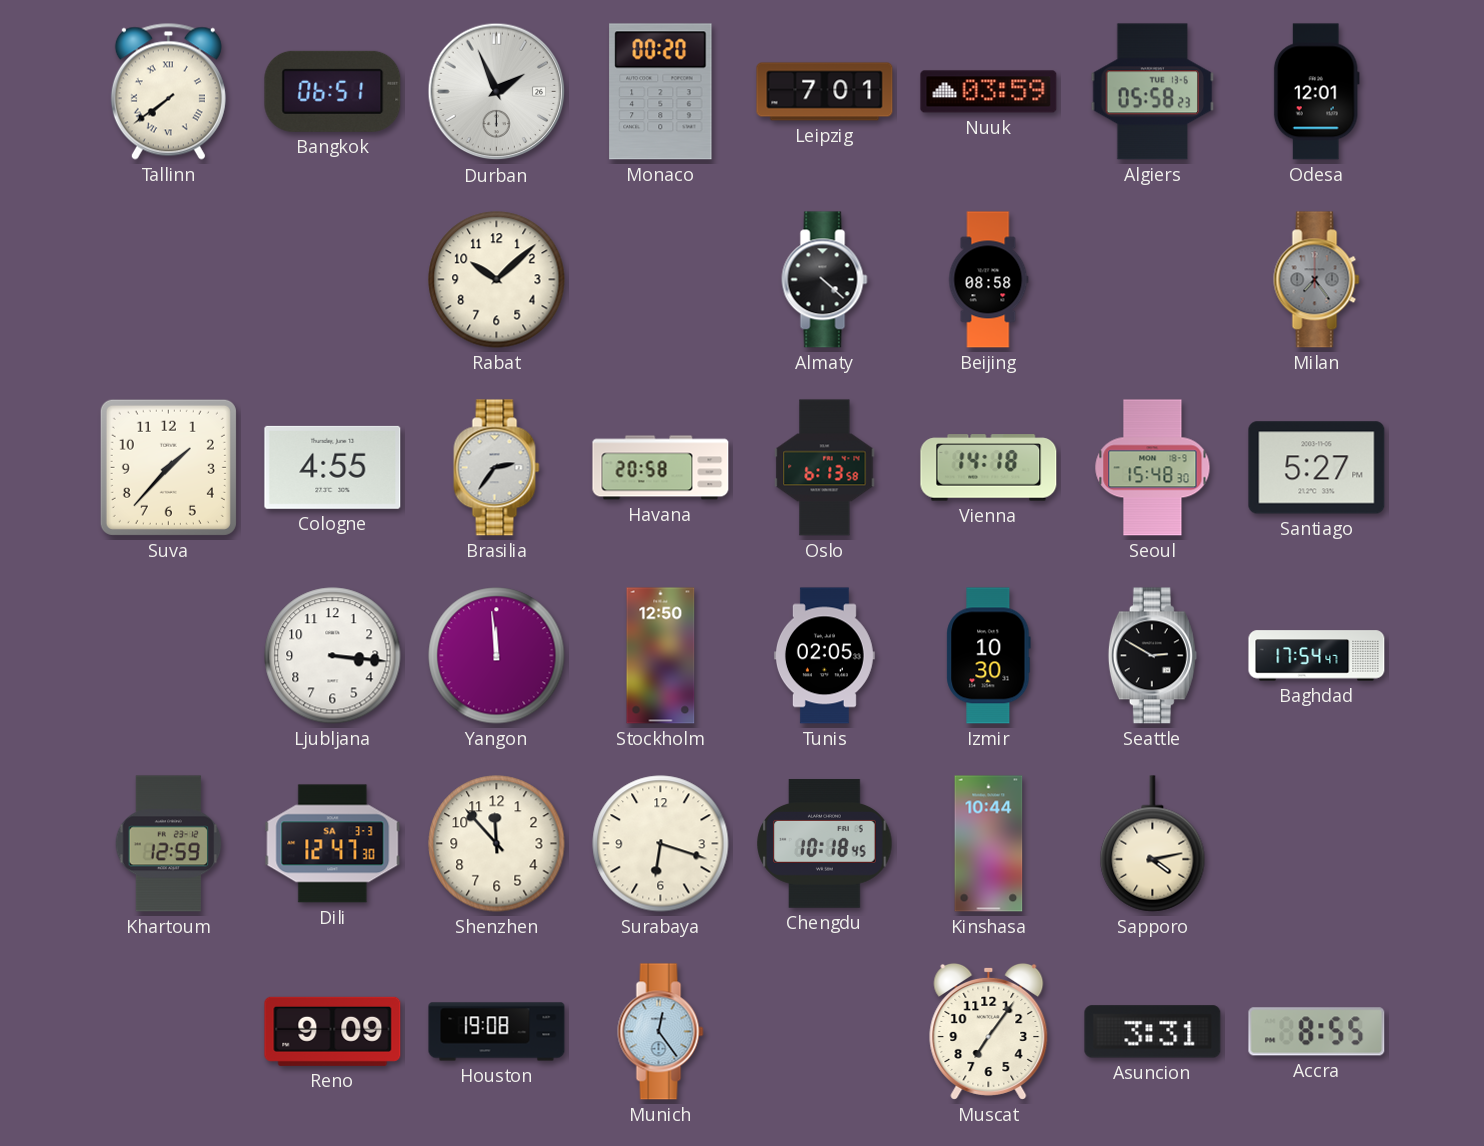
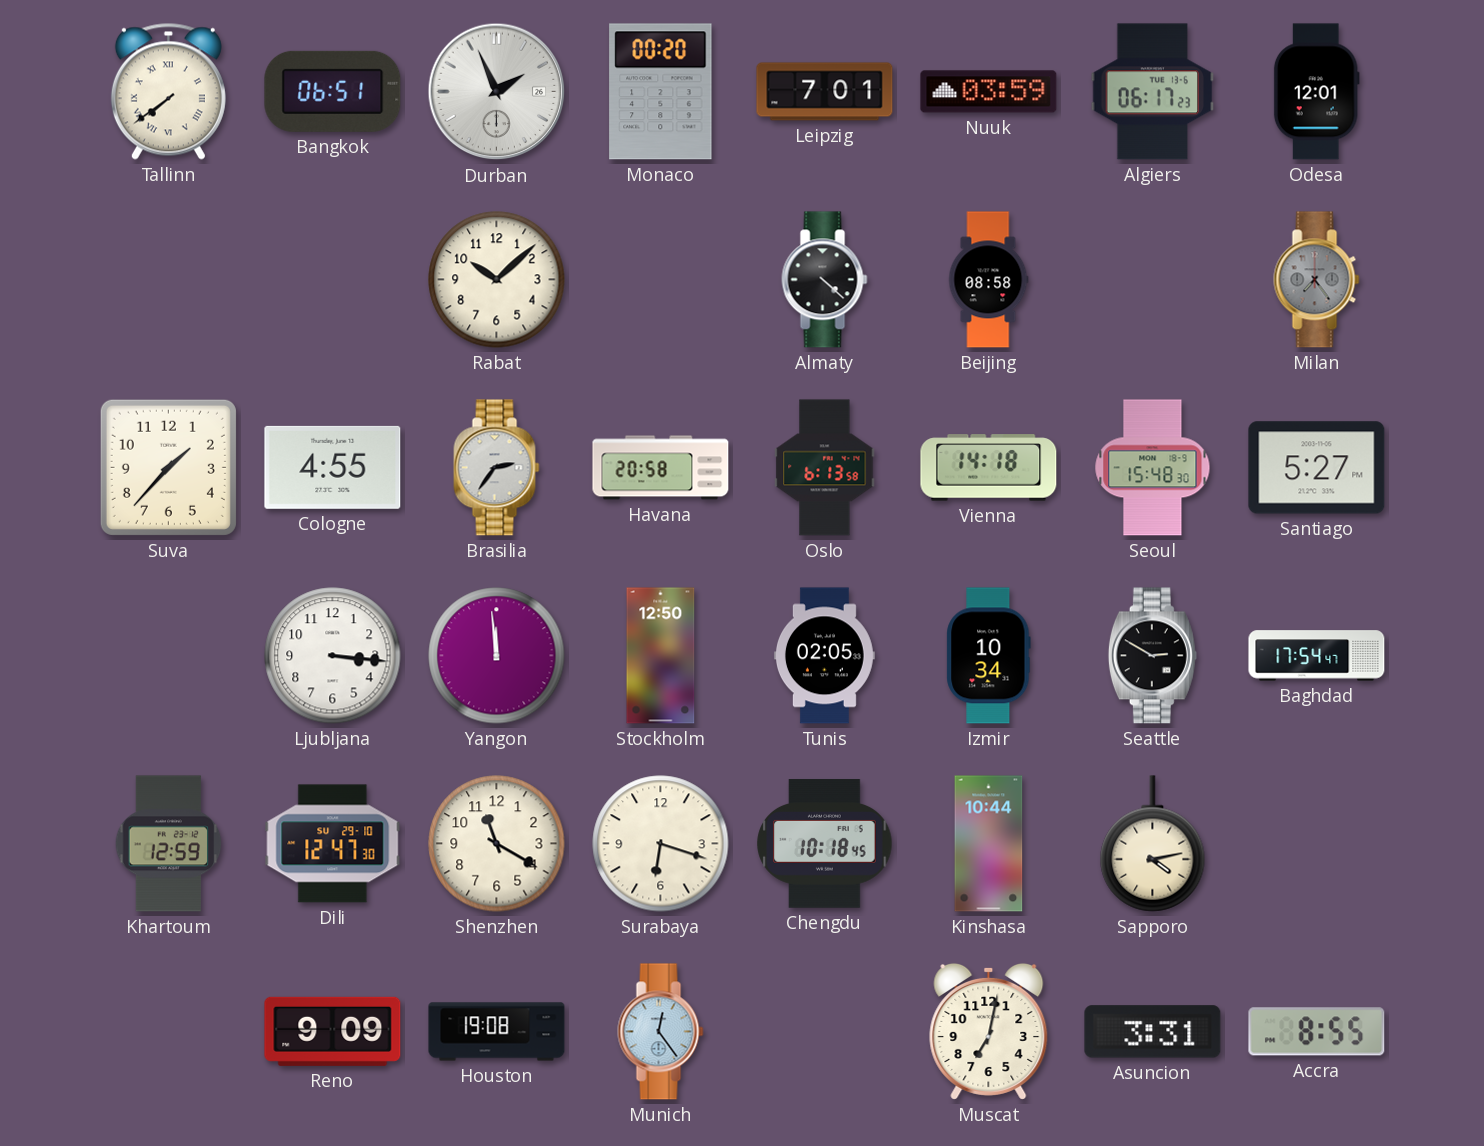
Algiers: 05:58 -> 06:17
Izmir: 10:30 -> 10:34
Dili date: SA 3-3 -> SU 29-10
Shenzhen: 11:53 -> 11:20
Muscat: 7:06 -> 7:02
